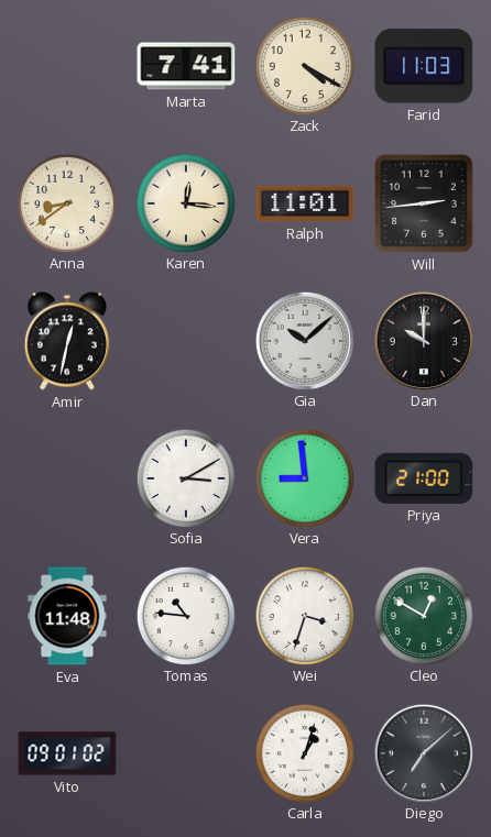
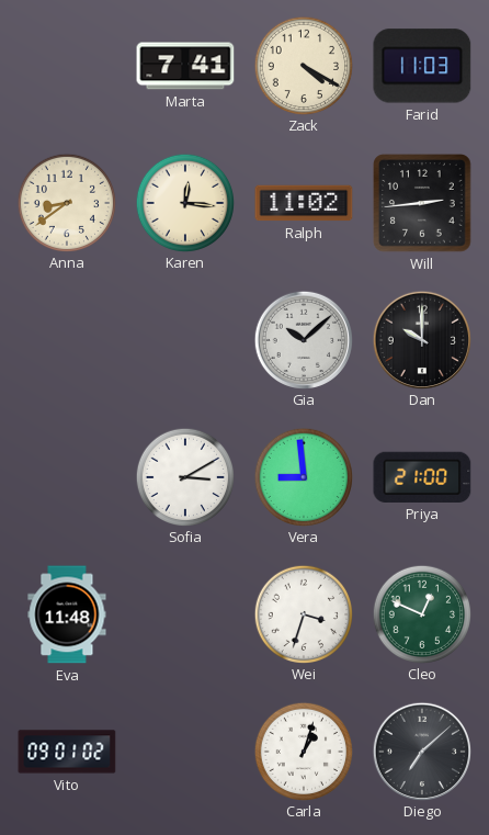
Ralph: 11:01 -> 11:02
Amir: 12:32 -> none
Tomas: 10:46 -> none
Cleo: 12:50 -> 12:49
